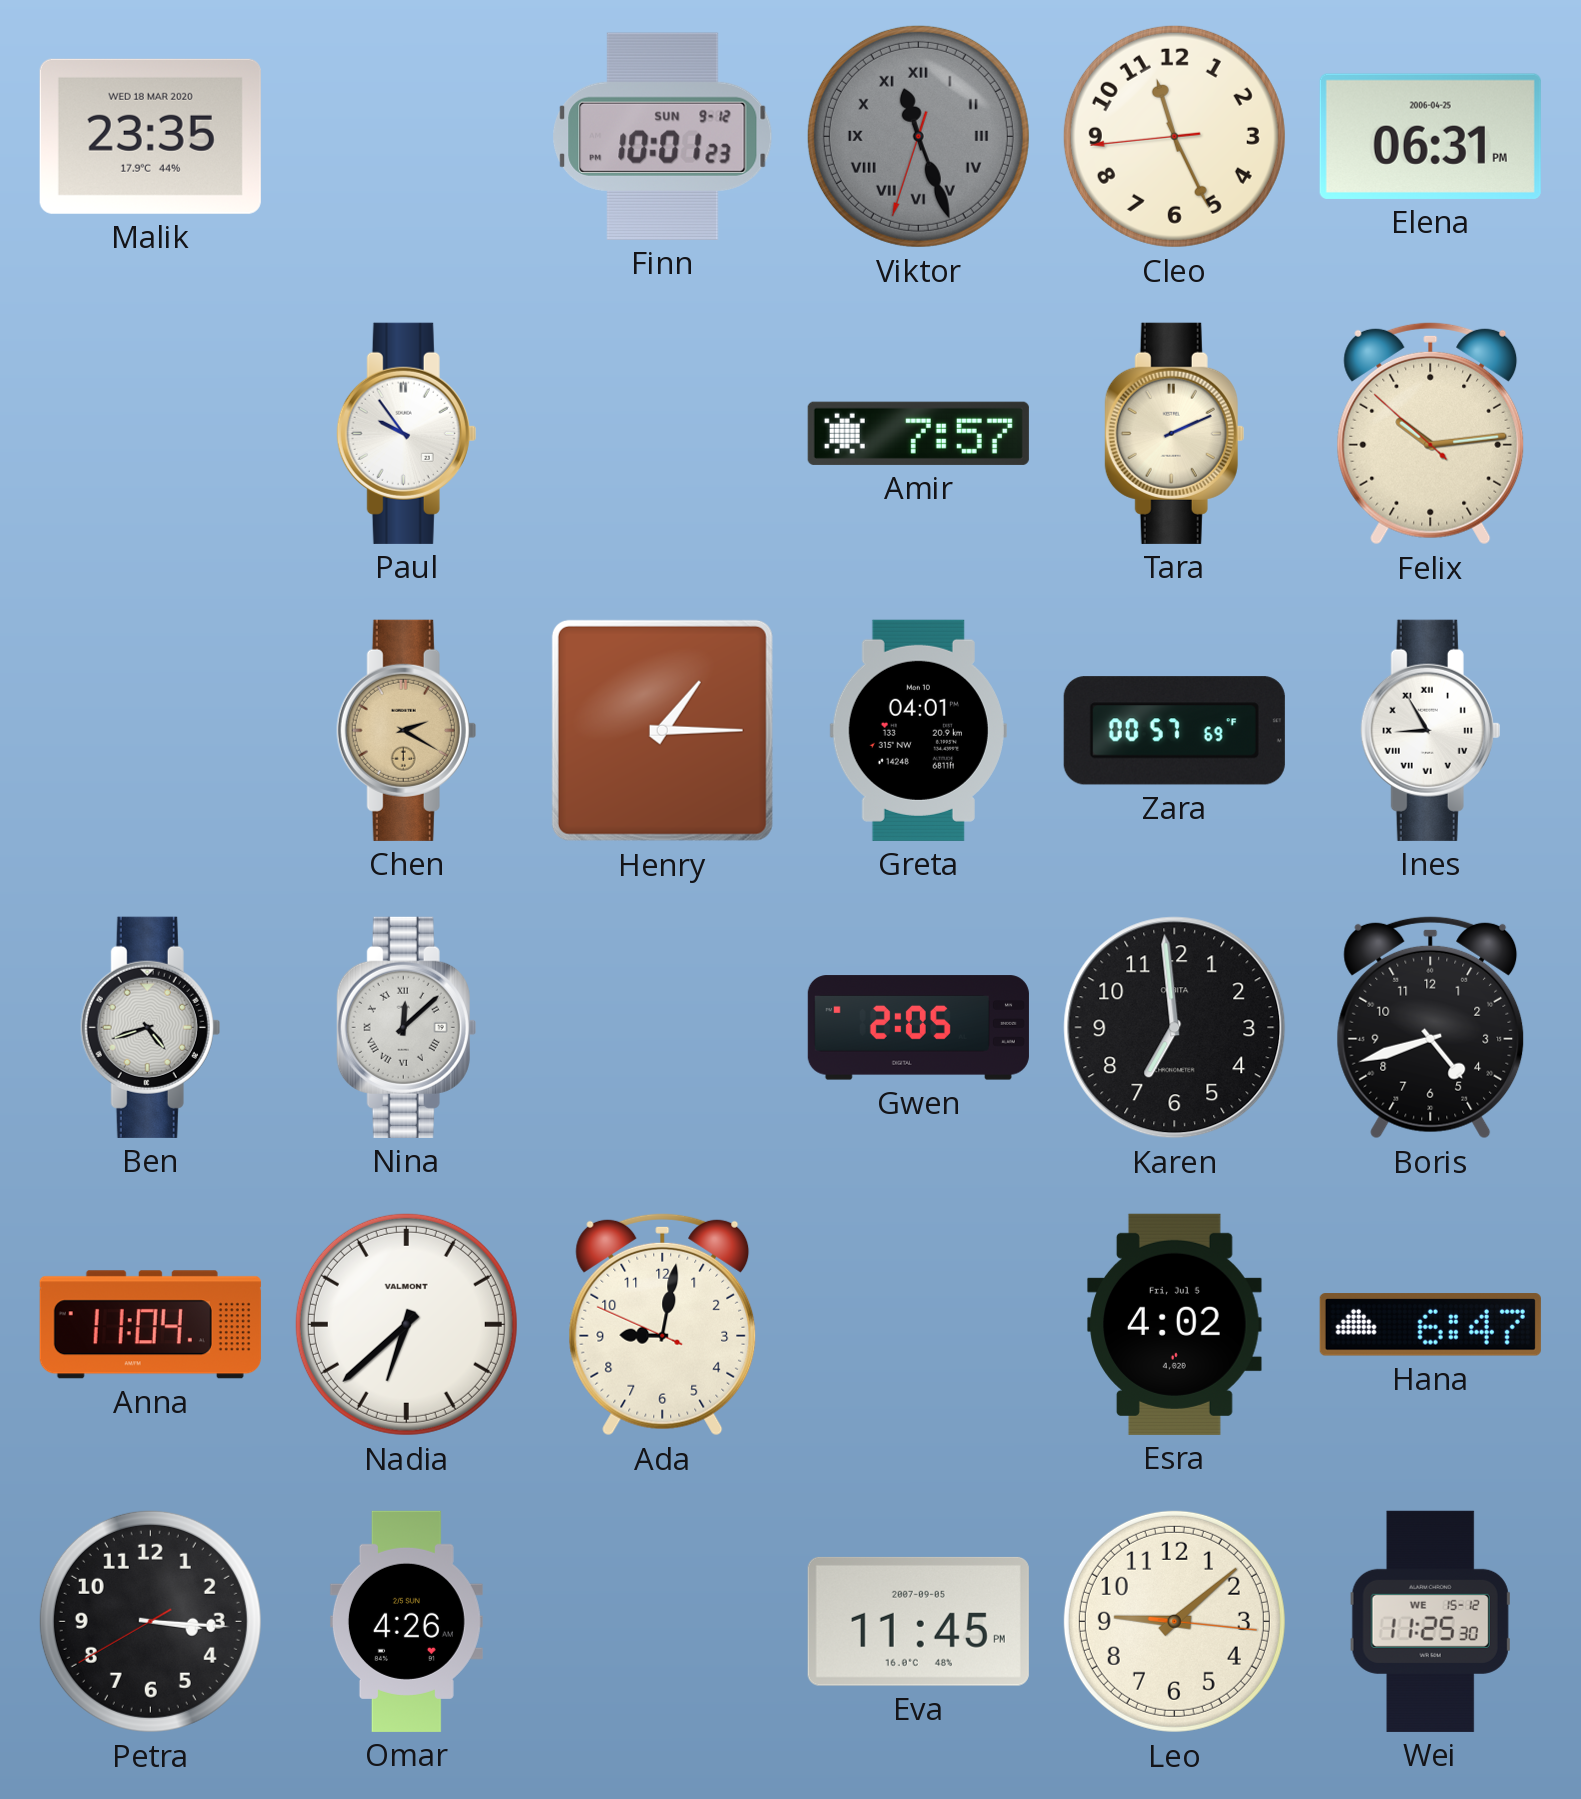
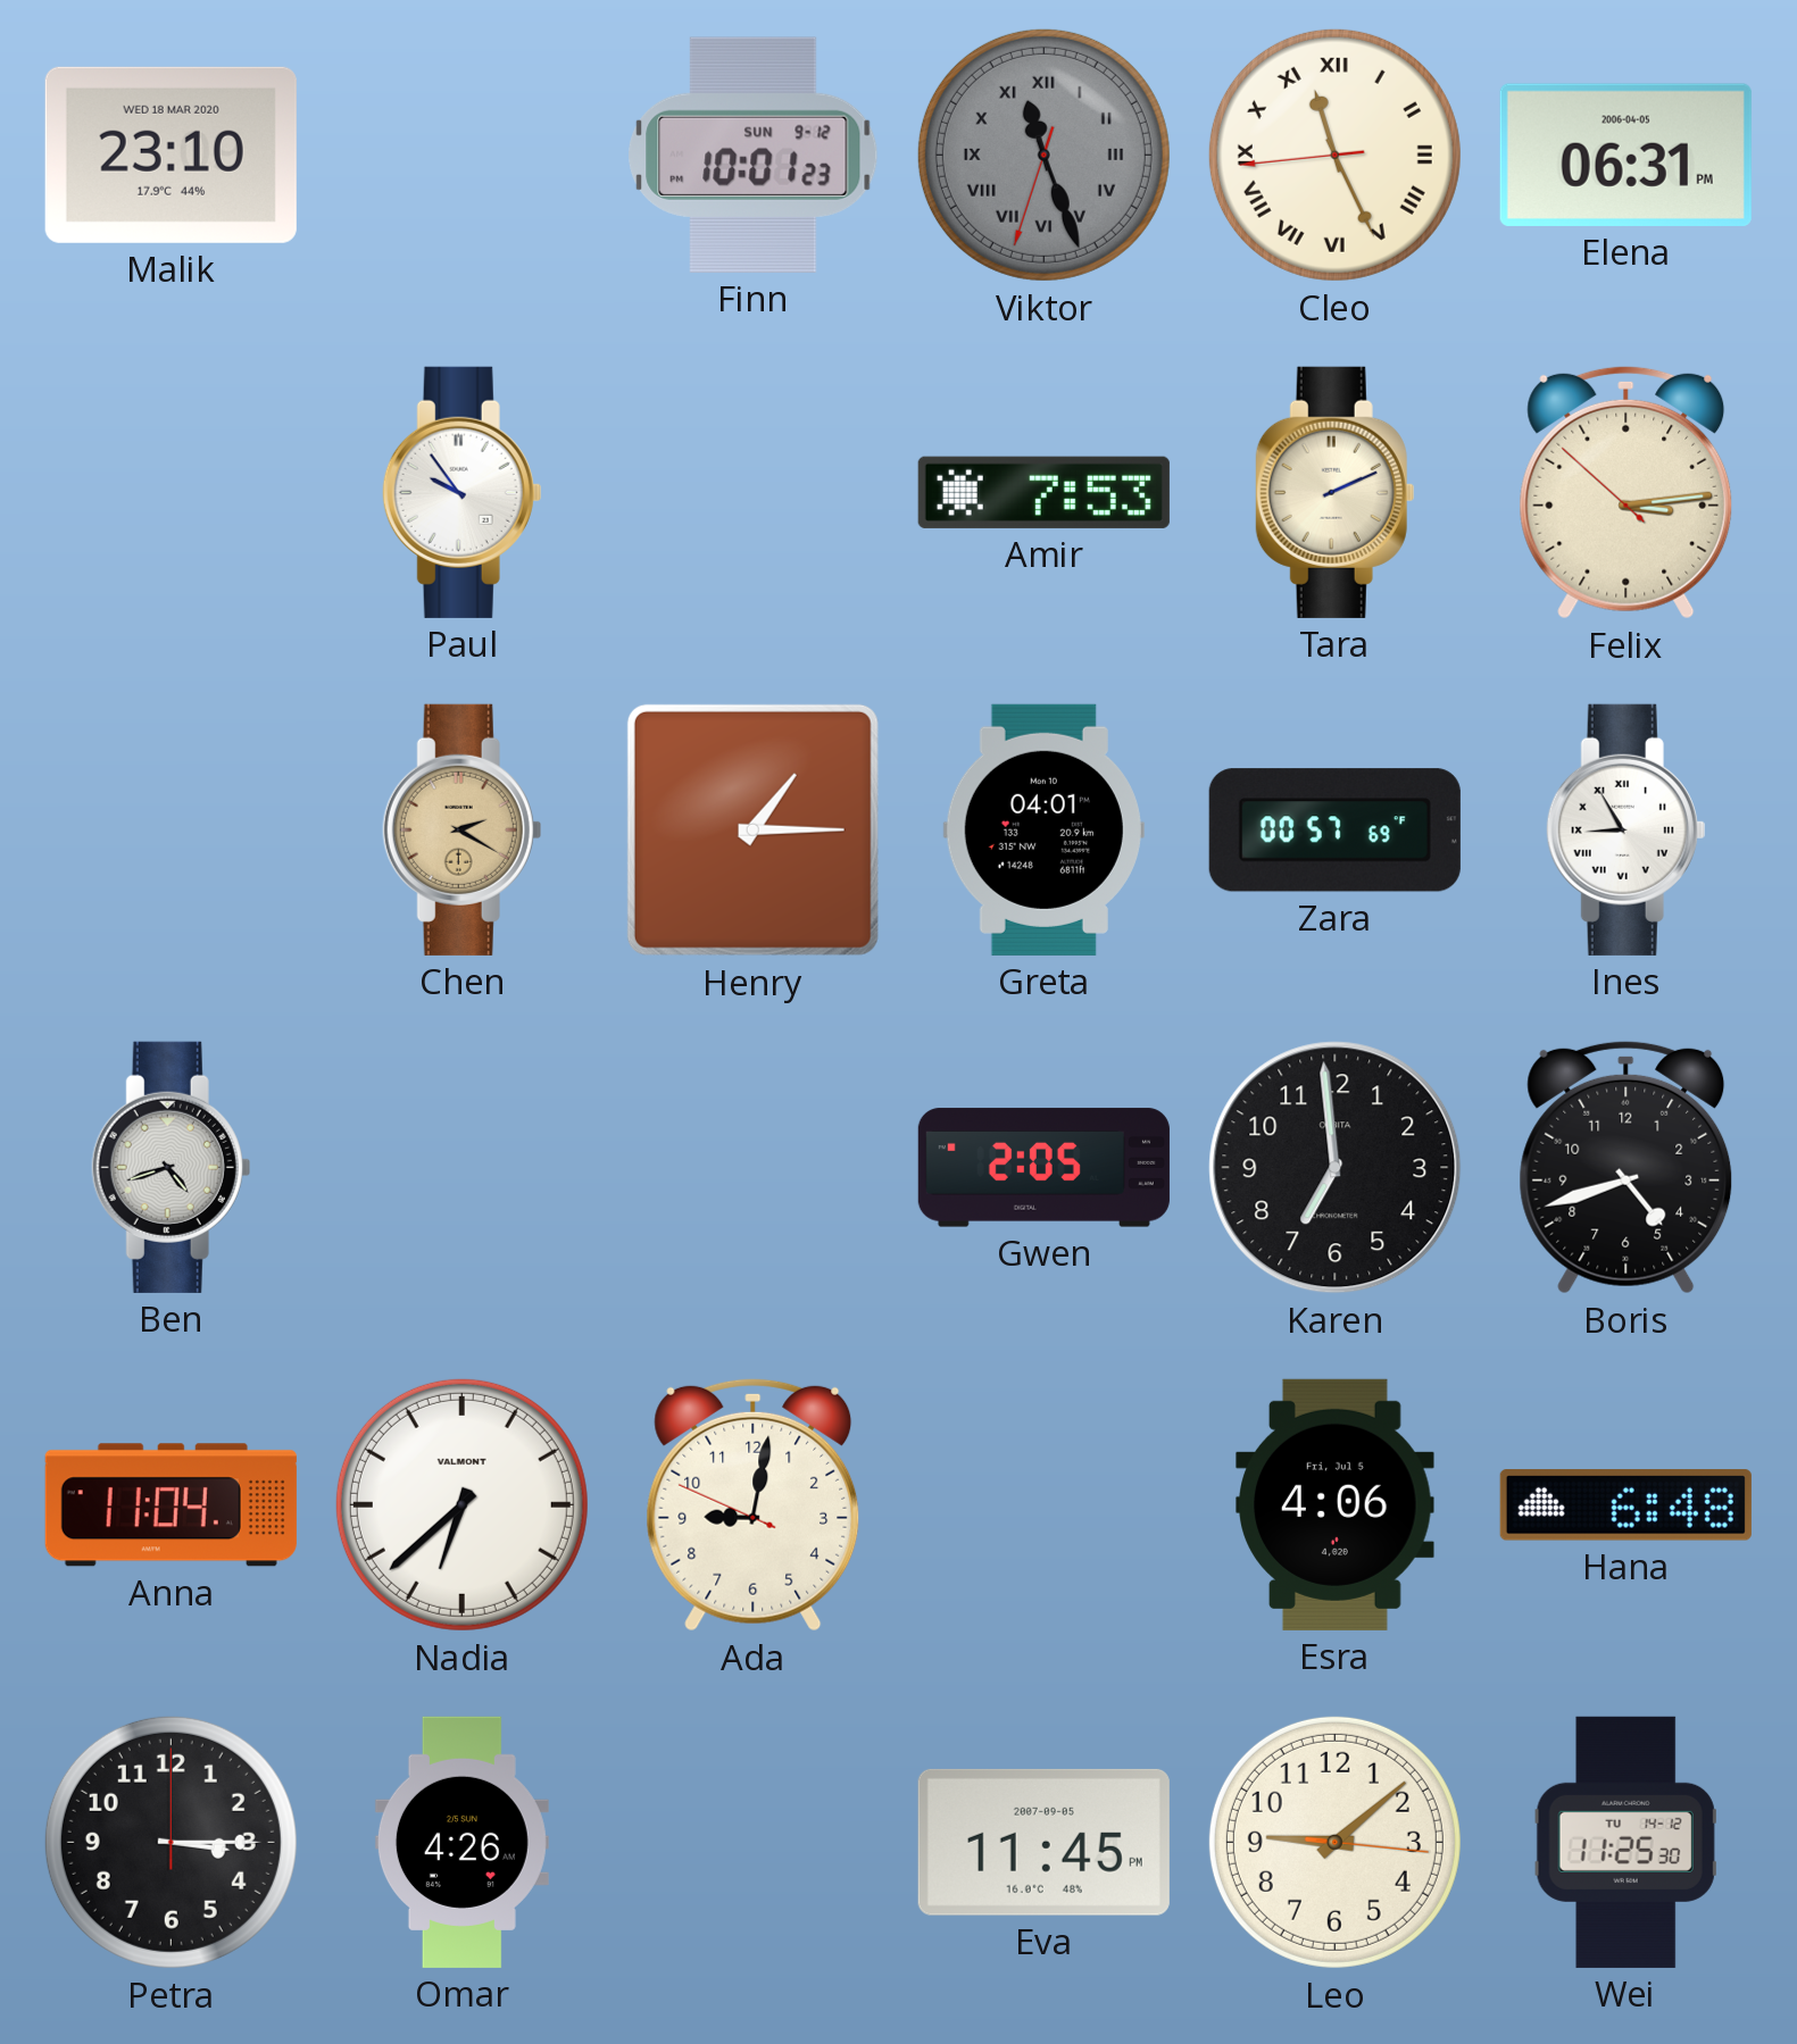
Malik: 23:35 -> 23:10
Cleo numerals: Arabic -> Roman
Elena date: 2006-04-25 -> 2006-04-05
Amir: 7:57 -> 7:53
Felix: 10:13 -> 3:13
Nina: 12:08 -> none
Esra: 4:02 -> 4:06
Hana: 6:47 -> 6:48
Petra: 3:15:40 -> 3:15:00
Wei date: WE 15-12 -> TU 14-12
